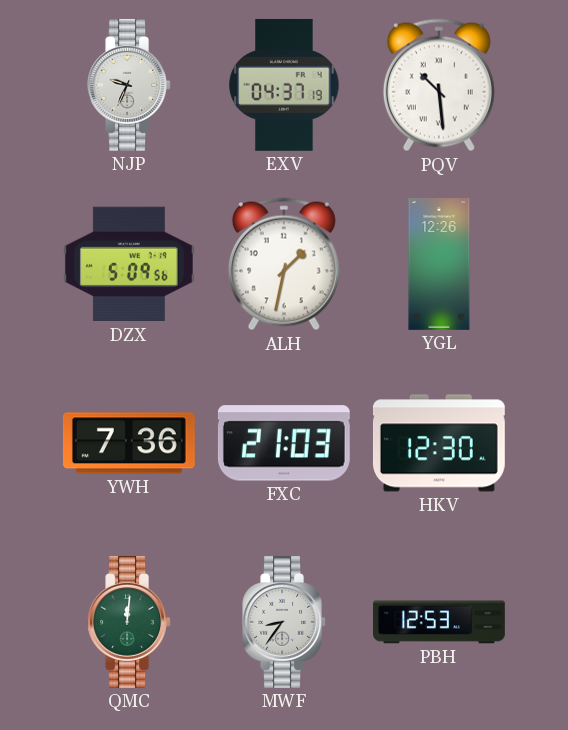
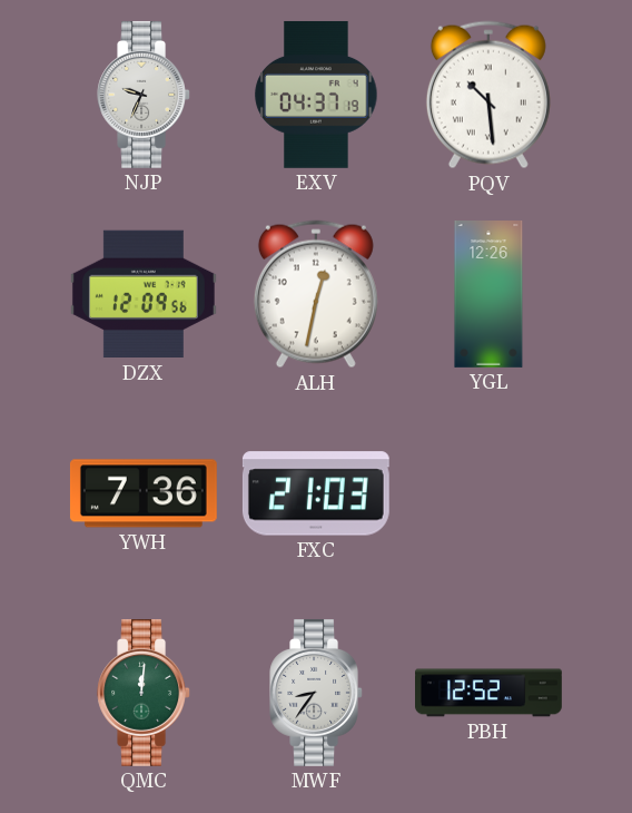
DZX: 5:09 -> 12:09
ALH: 1:32 -> 12:32
HKV: 12:30 -> none
PBH: 12:53 -> 12:52
